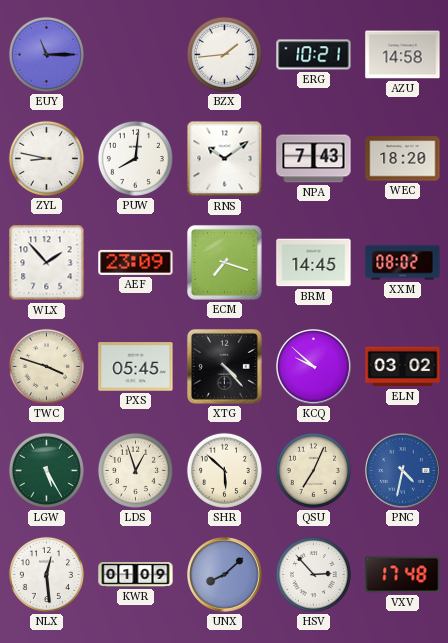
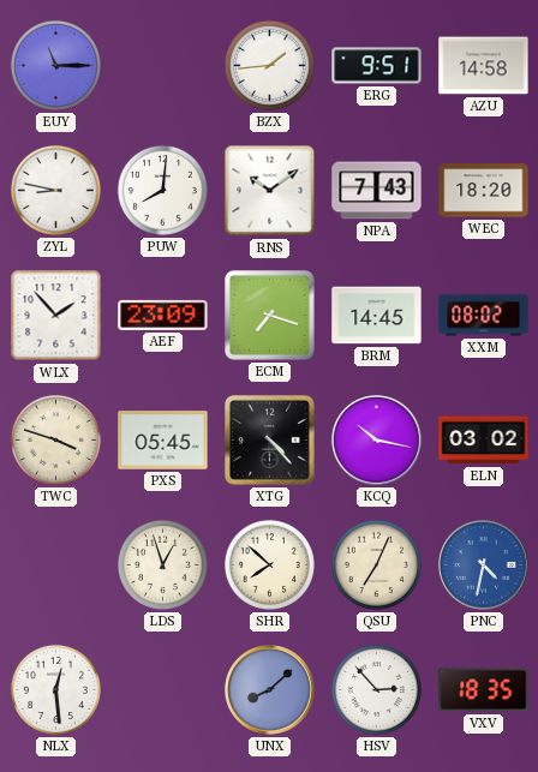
ERG: 10:21 -> 9:51
KCQ: 9:52 -> 10:17
LGW: 5:25 -> none
SHR: 5:52 -> 7:52
KWR: 01:09 -> none
VXV: 17:48 -> 18:35
